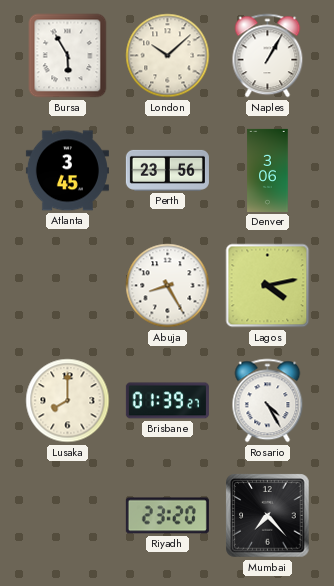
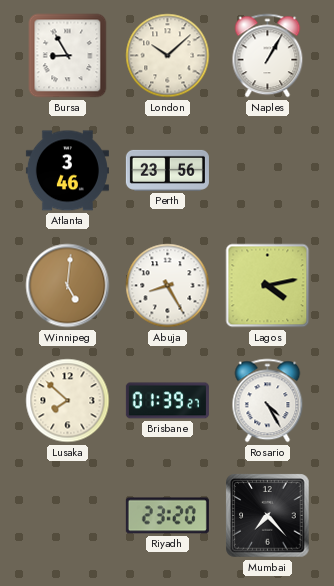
Bursa: 5:55 -> 8:55
Atlanta: 3:45 -> 3:46
Denver: 3:06 -> none
Winnipeg: none -> 5:01
Lusaka: 8:00 -> 7:52
